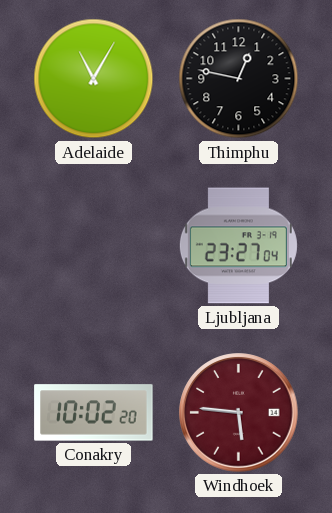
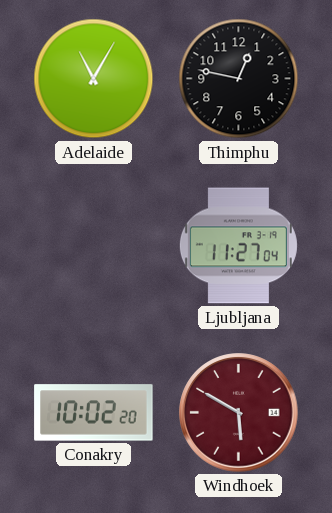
Ljubljana: 23:27 -> 11:27
Windhoek: 5:46 -> 5:50
